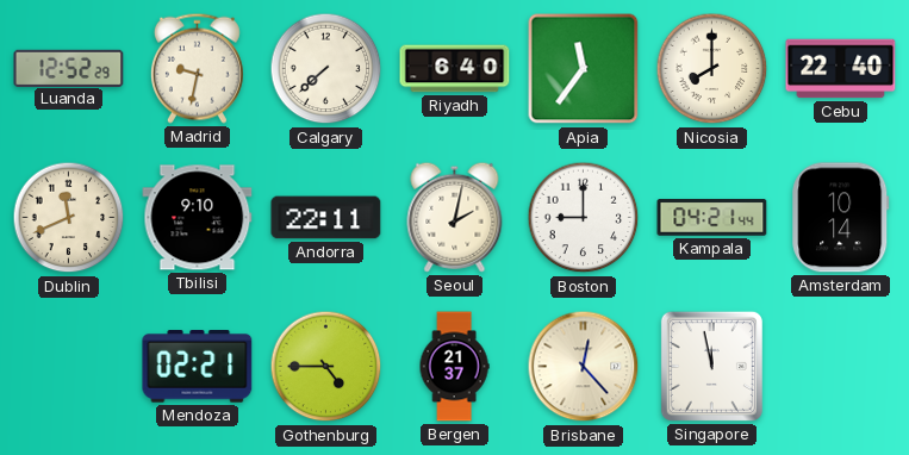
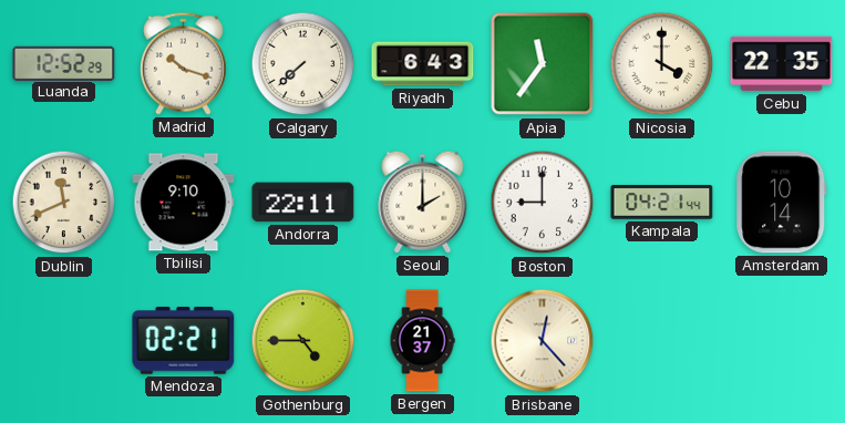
Madrid: 9:32 -> 10:18
Riyadh: 6:40 -> 6:43
Nicosia: 8:00 -> 4:00
Cebu: 22:40 -> 22:35
Seoul: 2:02 -> 2:00
Singapore: 11:58 -> none
